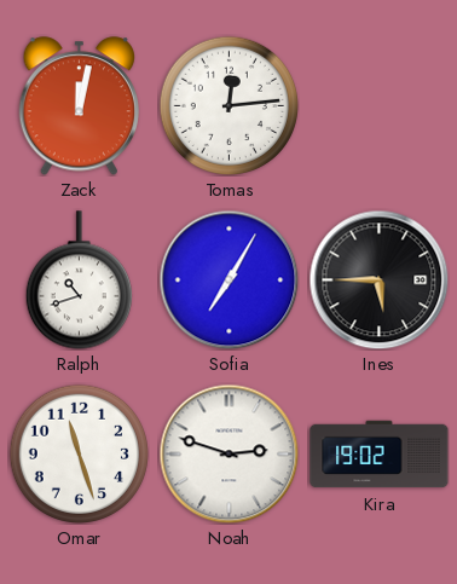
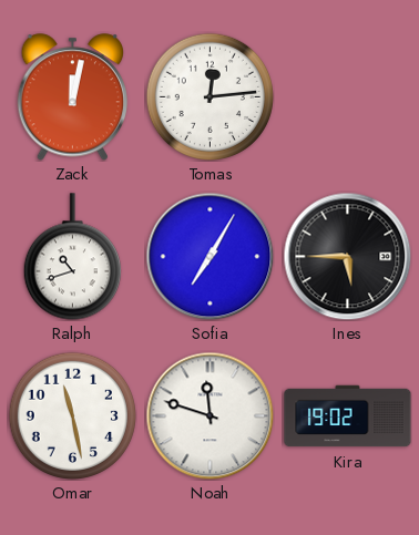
Omar: 11:27 -> 11:28
Noah: 2:48 -> 11:48
